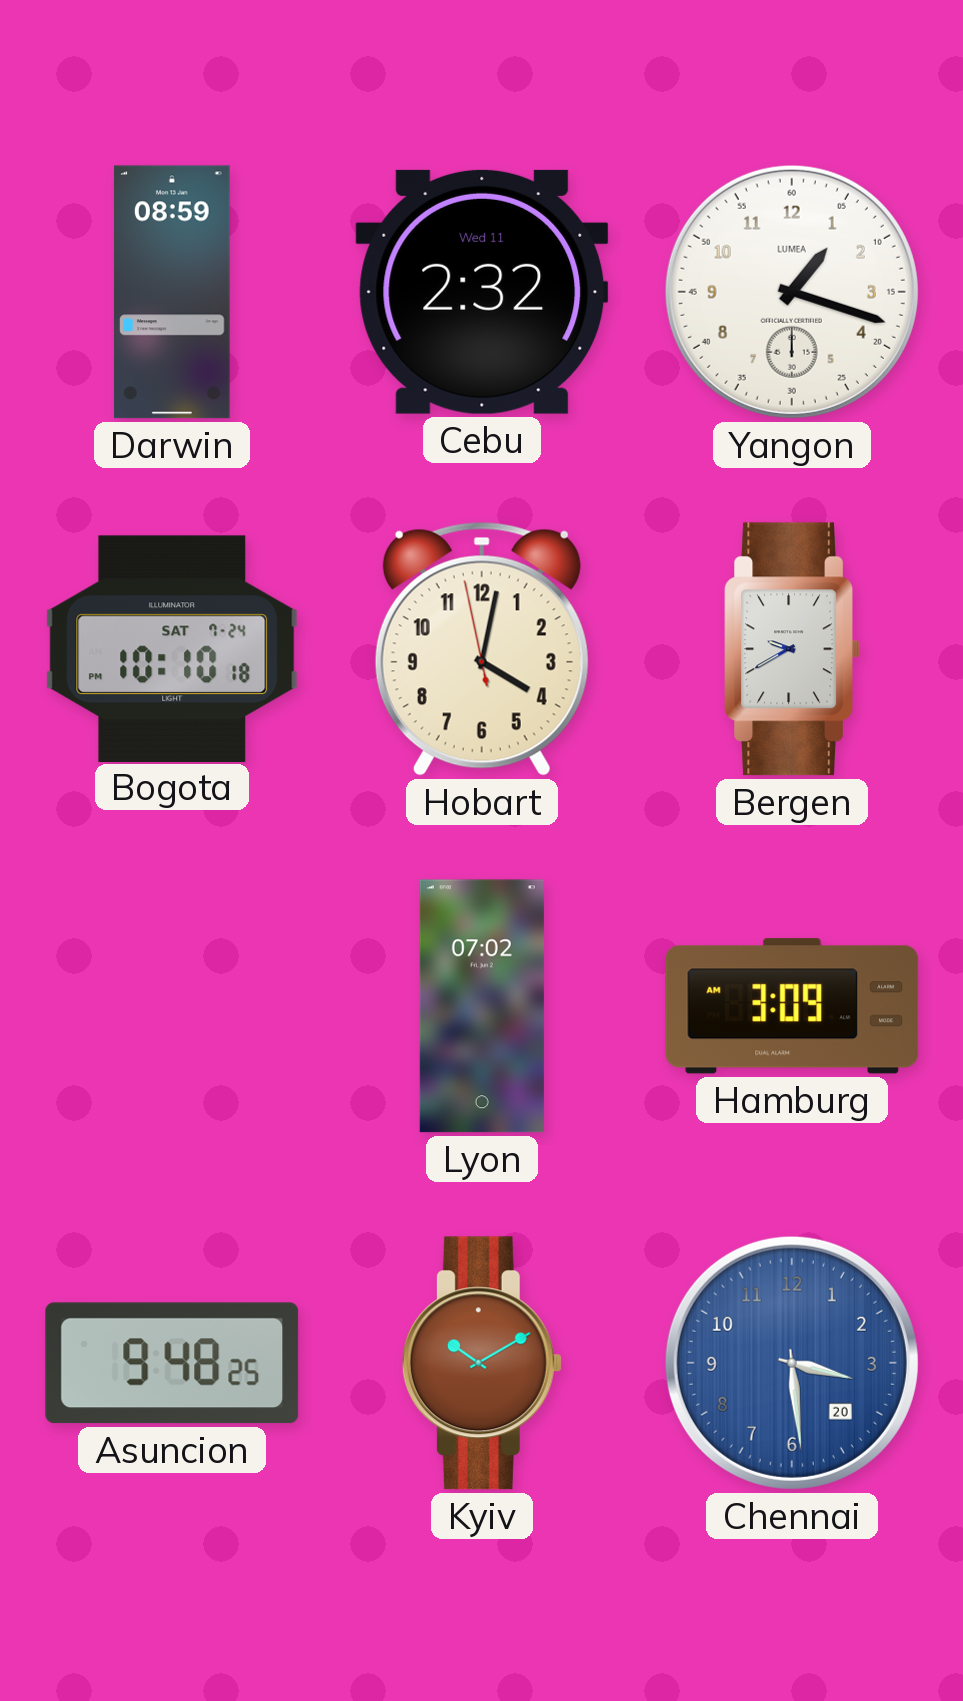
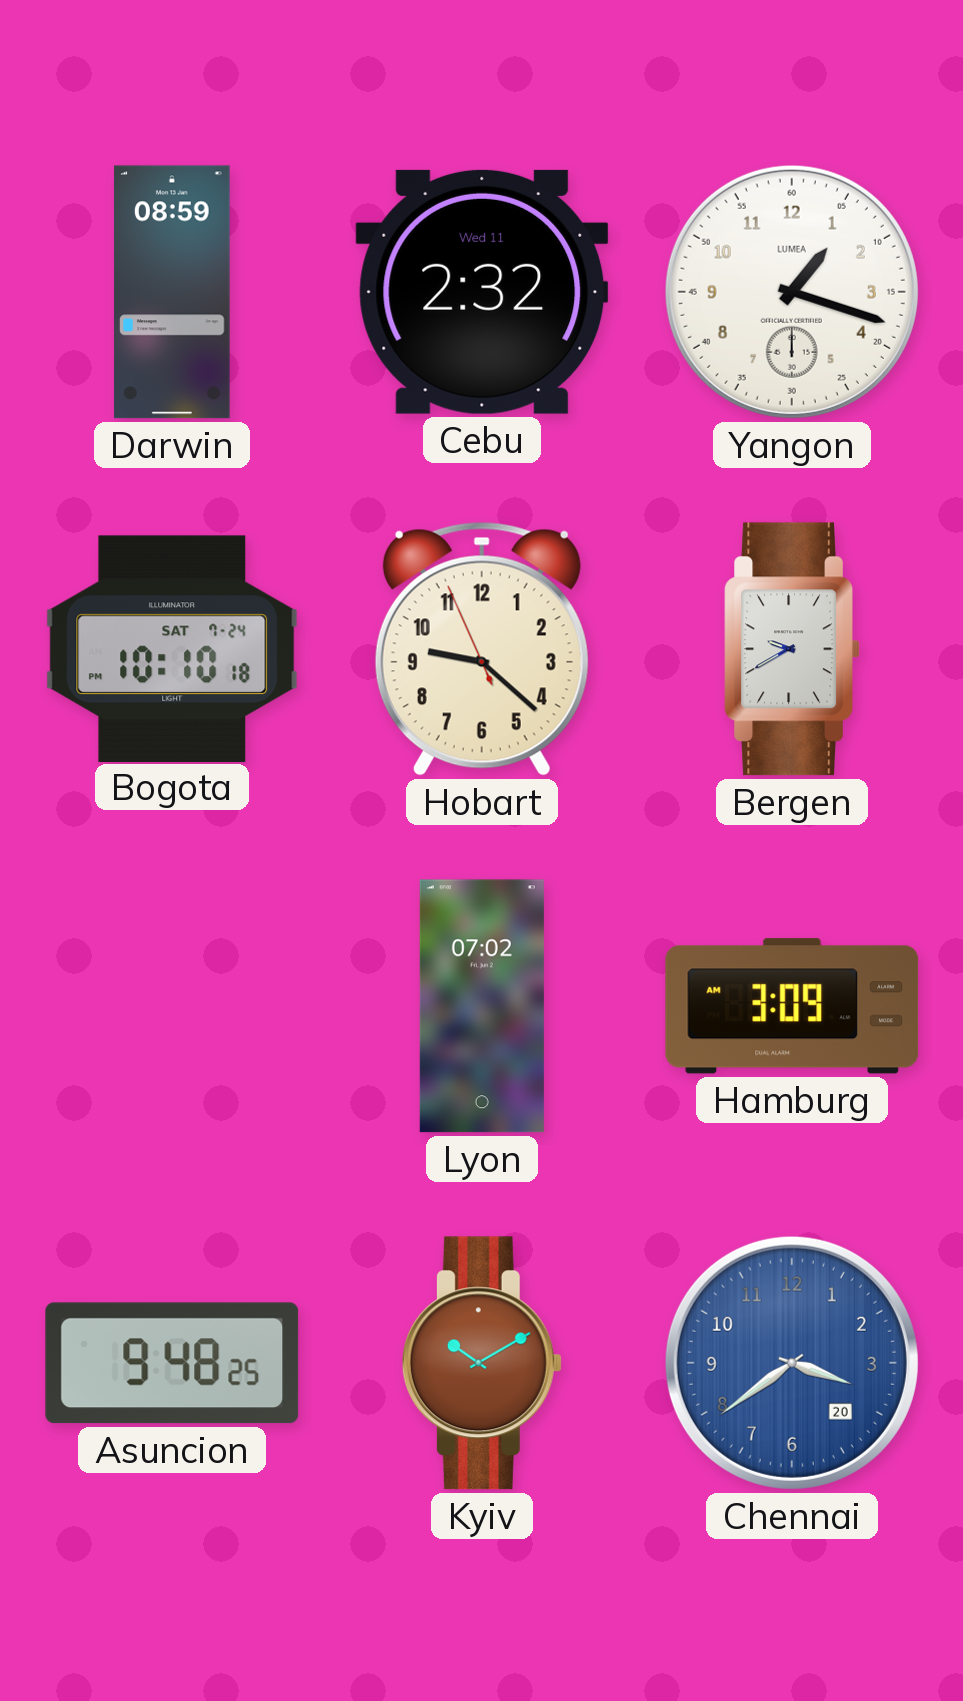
Hobart: 4:01 -> 9:21
Chennai: 3:29 -> 3:39
